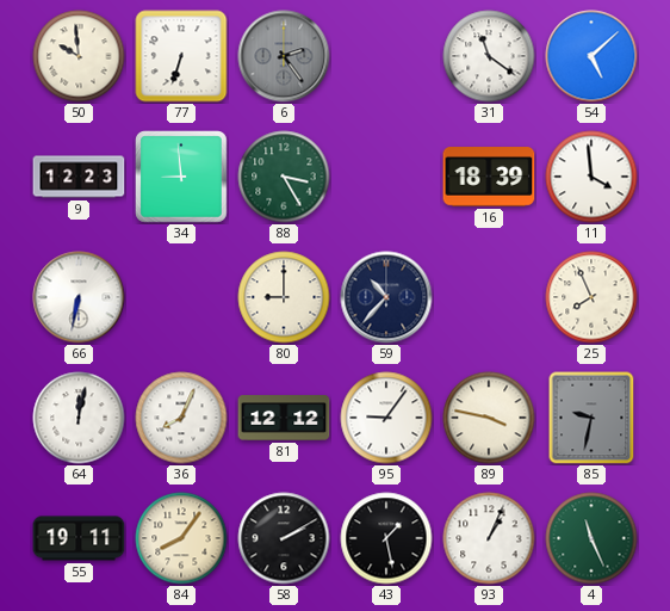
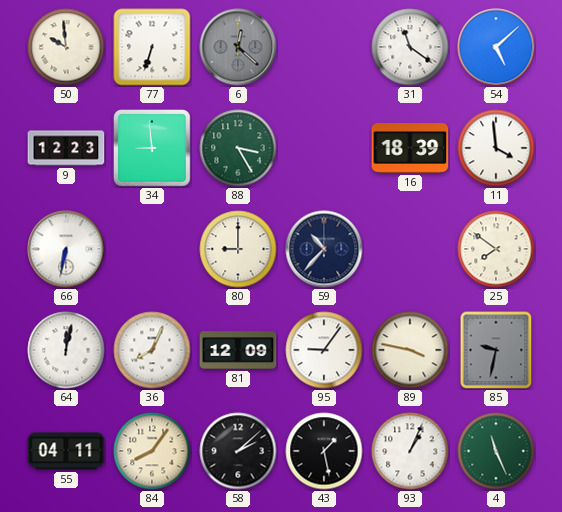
6: 2:24 -> 12:22
25: 7:56 -> 7:51
81: 12:12 -> 12:09
55: 19:11 -> 04:11
58: 2:10 -> 2:08
